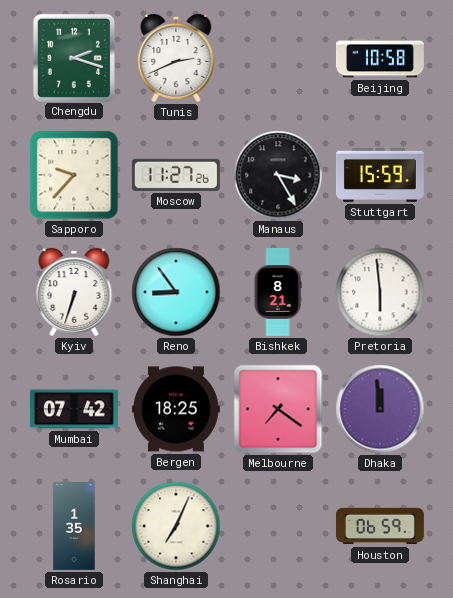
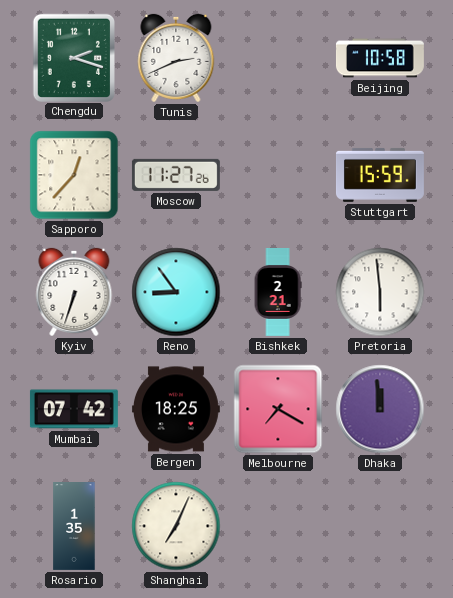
Sapporo: 9:37 -> 12:37
Manaus: 3:25 -> none
Bishkek: 8:21 -> 2:21
Melbourne: 7:21 -> 7:20
Houston: 06:59 -> none
